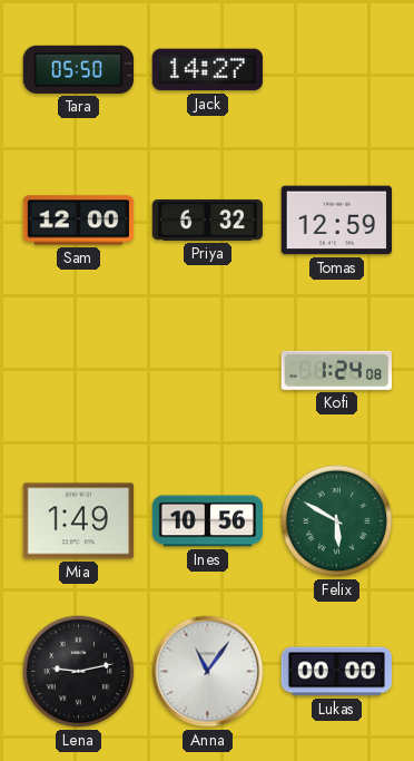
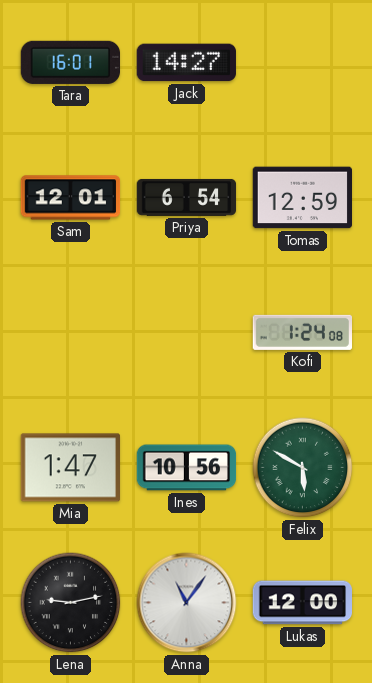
Tara: 05:50 -> 16:01
Sam: 12:00 -> 12:01
Priya: 6:32 -> 6:54
Mia: 1:49 -> 1:47
Lukas: 00:00 -> 12:00
